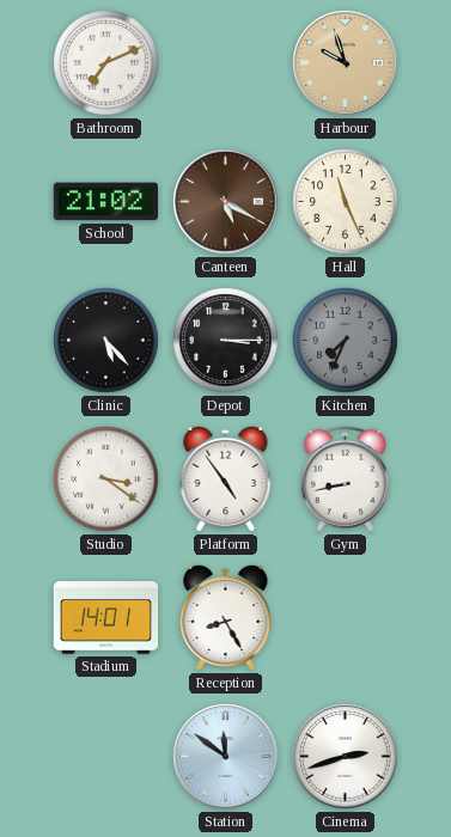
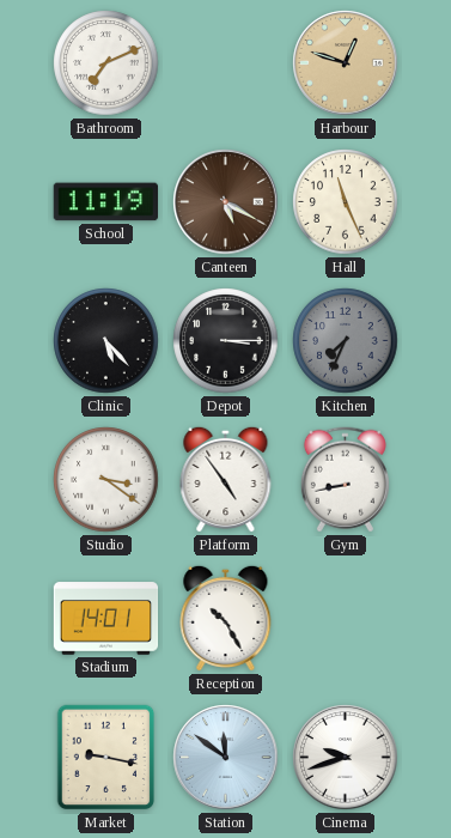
Harbour: 9:57 -> 12:48
School: 21:02 -> 11:19
Reception: 8:25 -> 10:25
Market: none -> 9:17
Cinema: 2:42 -> 9:42
